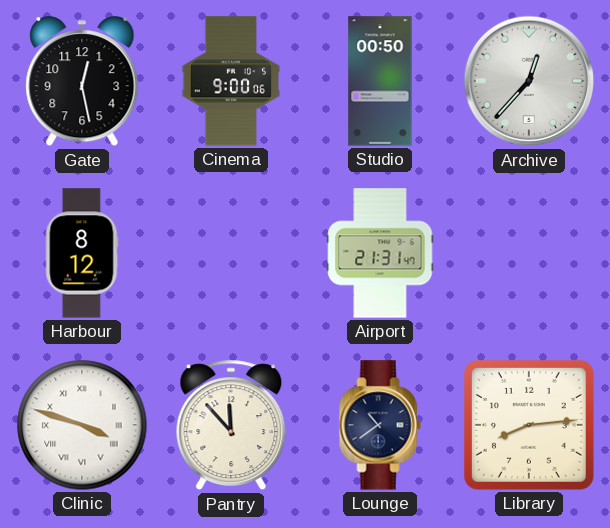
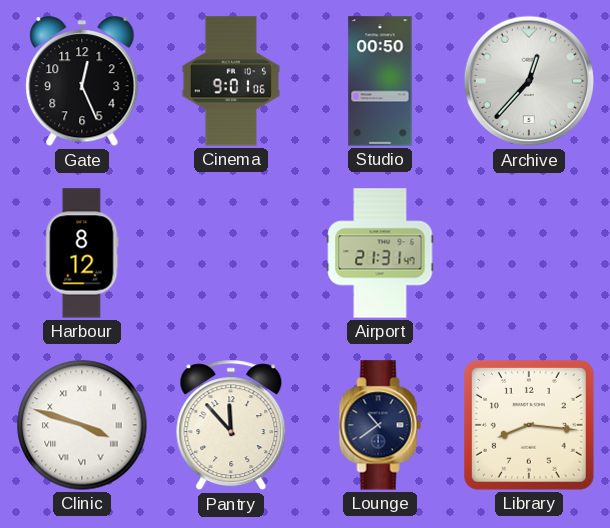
Gate: 12:28 -> 12:26
Cinema: 9:00 -> 9:01
Library: 8:14 -> 8:16
